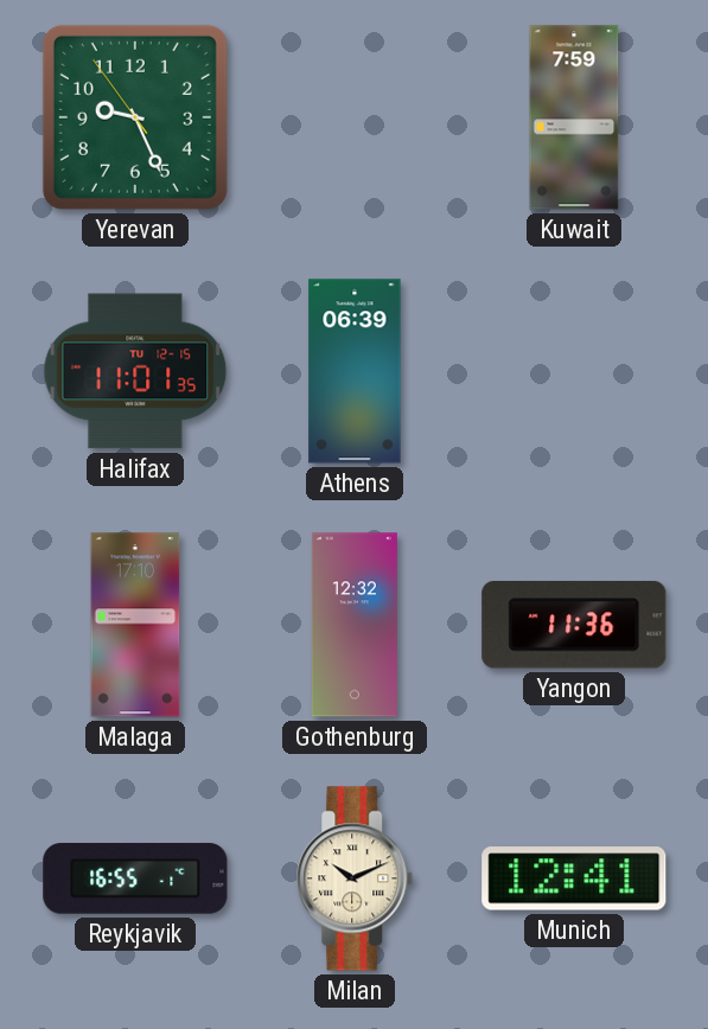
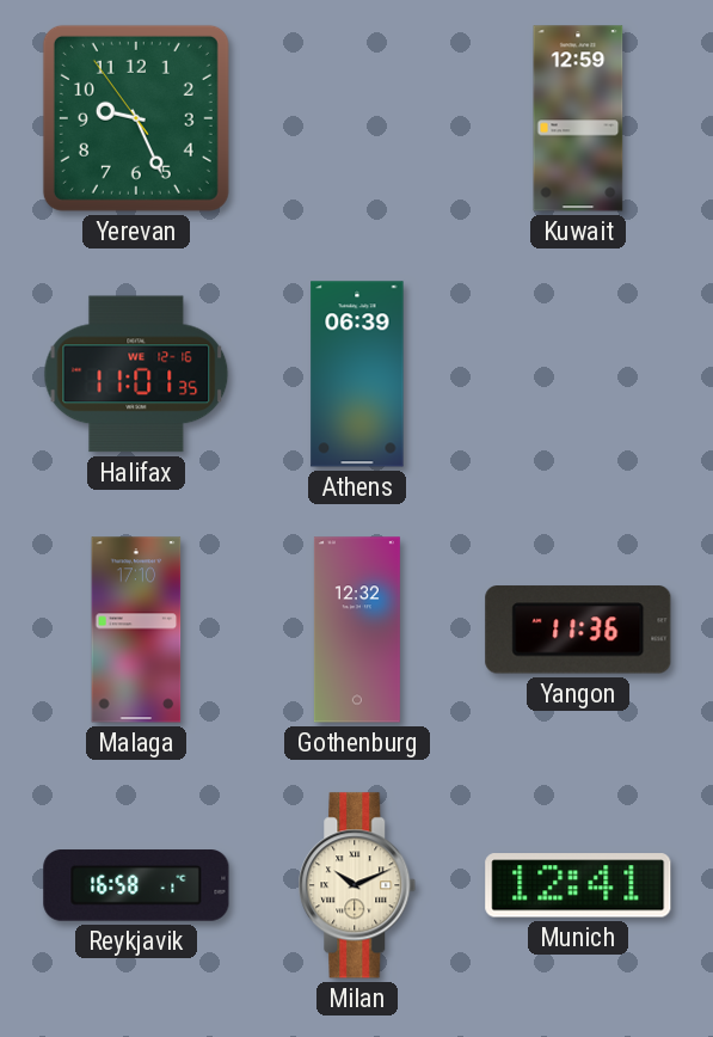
Kuwait: 7:59 -> 12:59
Halifax date: TU 12-15 -> WE 12-16
Reykjavik: 16:55 -> 16:58
